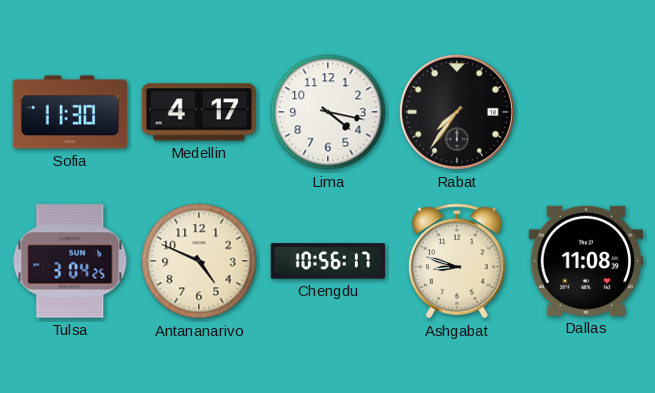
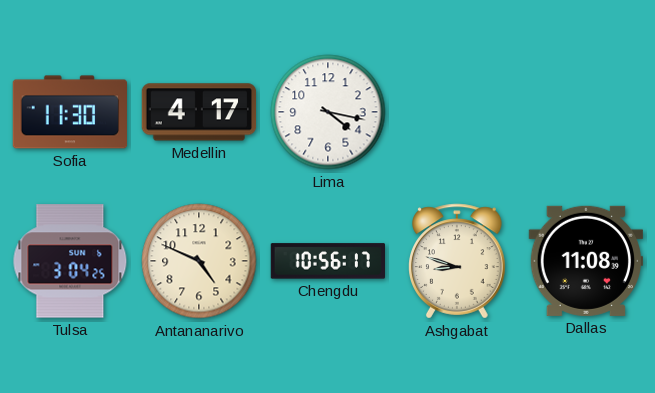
Rabat: 7:36 -> none
